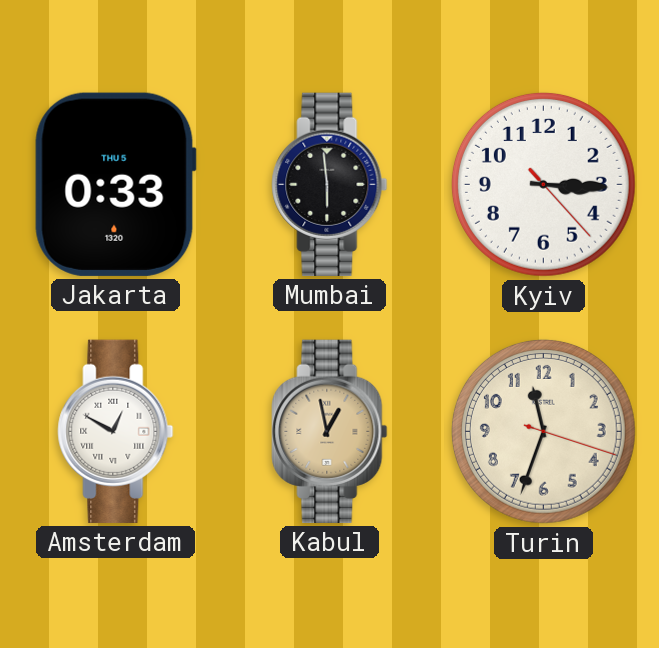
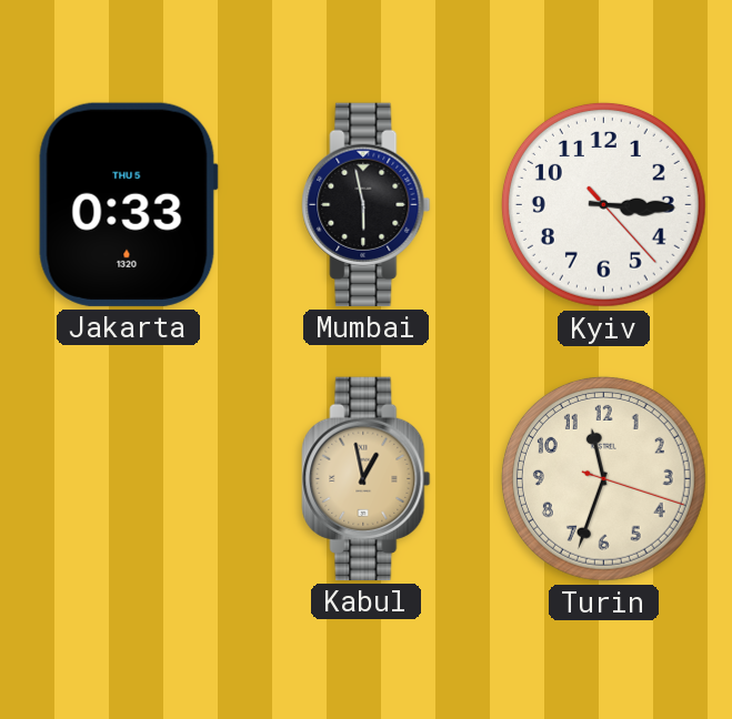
Mumbai: 5:59 -> 5:58
Amsterdam: 12:50 -> none
